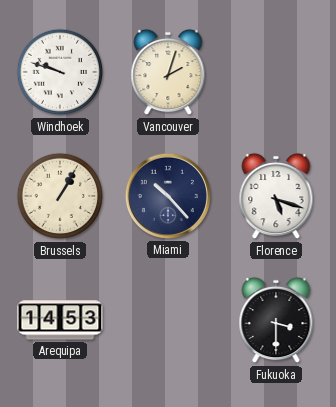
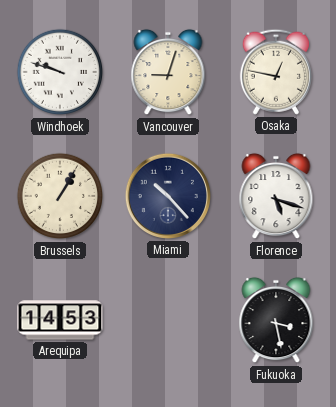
Vancouver: 2:03 -> 9:03
Osaka: none -> 12:47
Fukuoka: 3:30 -> 3:28
